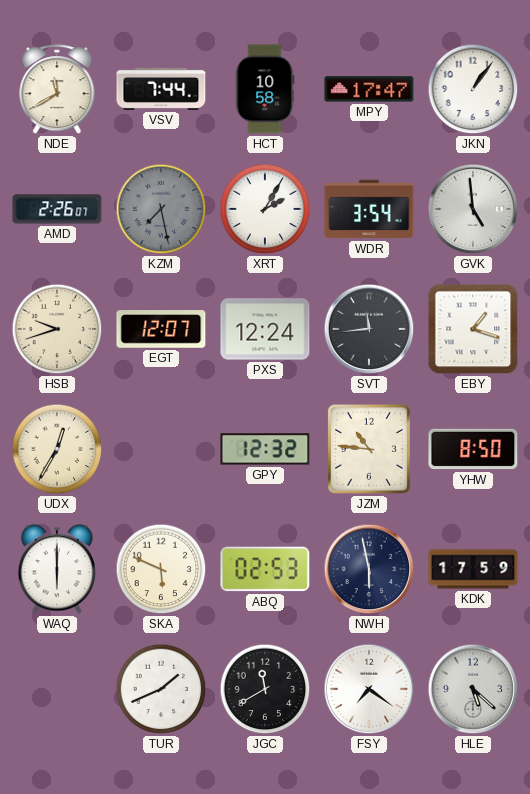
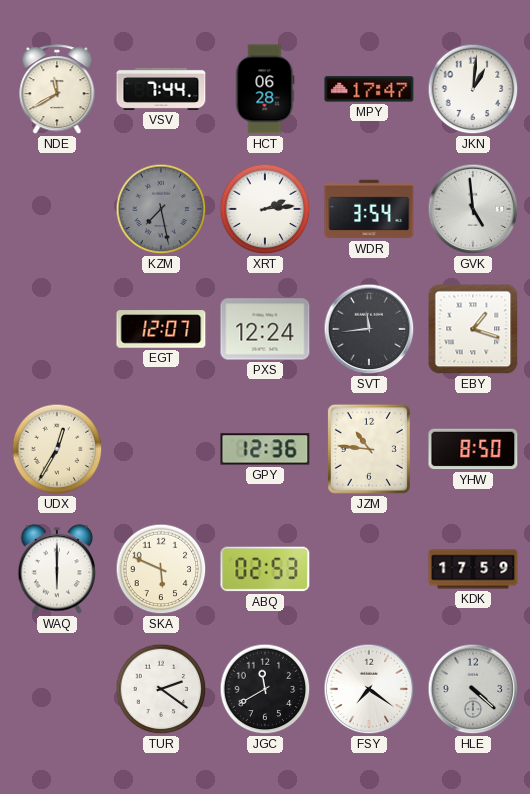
HCT: 10:58 -> 06:28
JKN: 1:06 -> 1:01
AMD: 2:26 -> none
XRT: 2:05 -> 2:14
HSB: 9:42 -> none
GPY: 12:32 -> 12:36
NWH: 5:58 -> none
TUR: 1:41 -> 2:21
HLE: 5:22 -> 4:22
